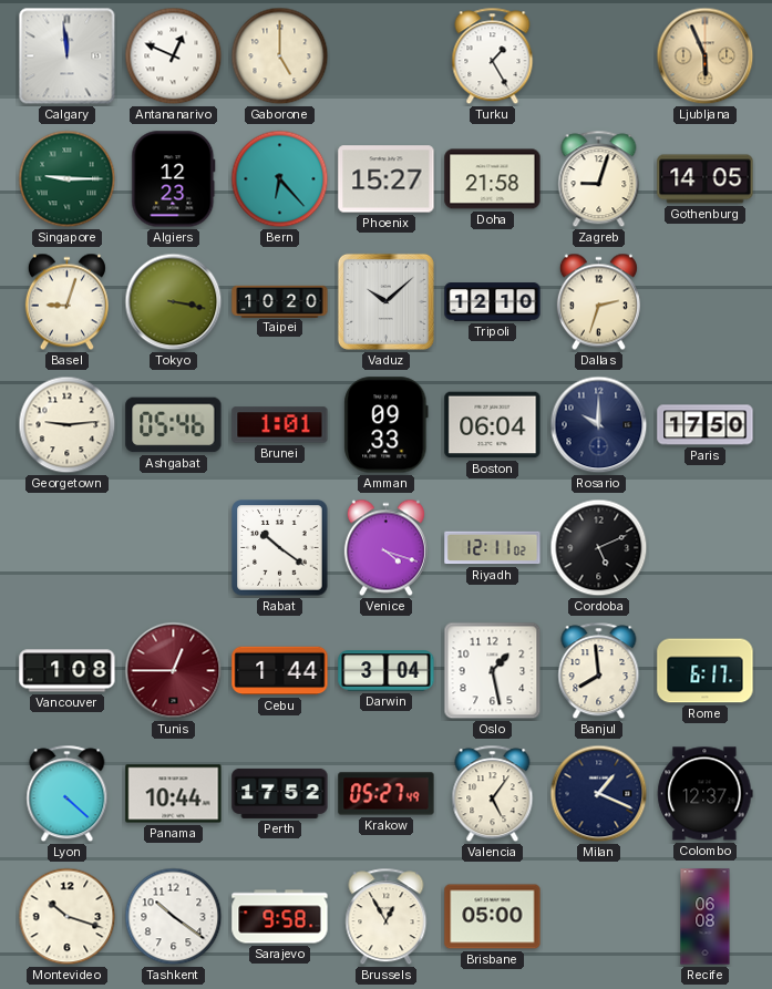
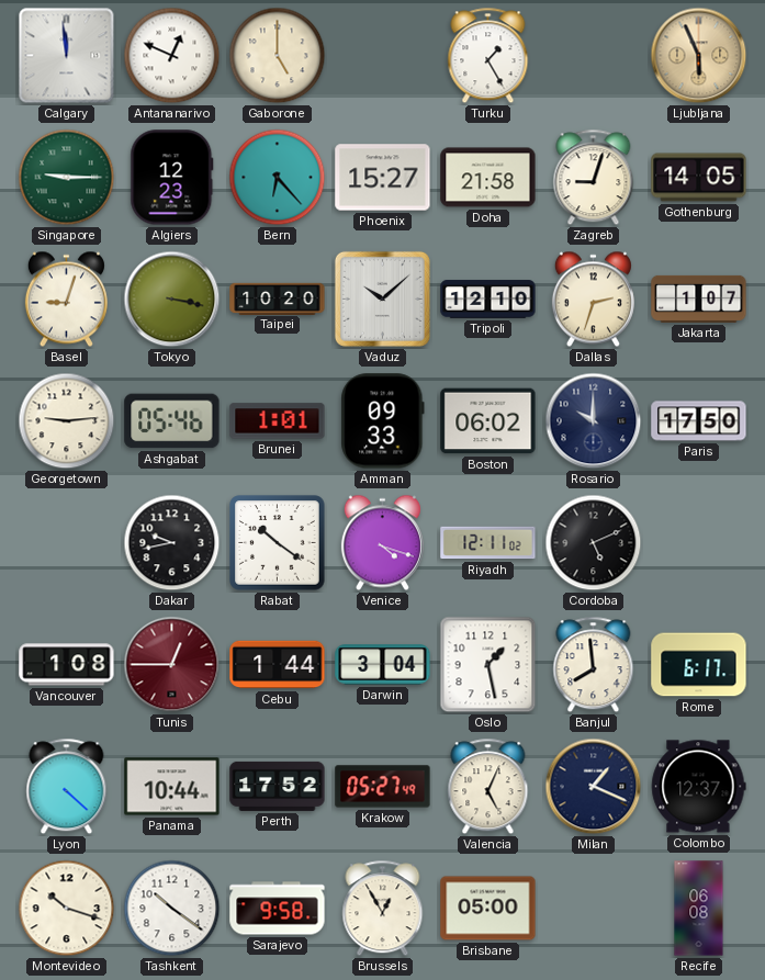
Jakarta: none -> 1:07
Boston: 06:04 -> 06:02
Dakar: none -> 9:43
Valencia: 5:06 -> 5:04
